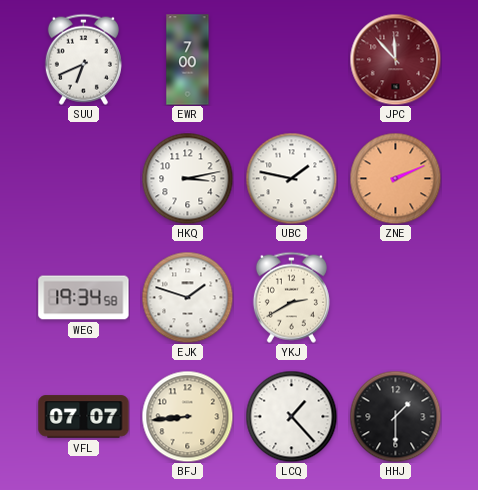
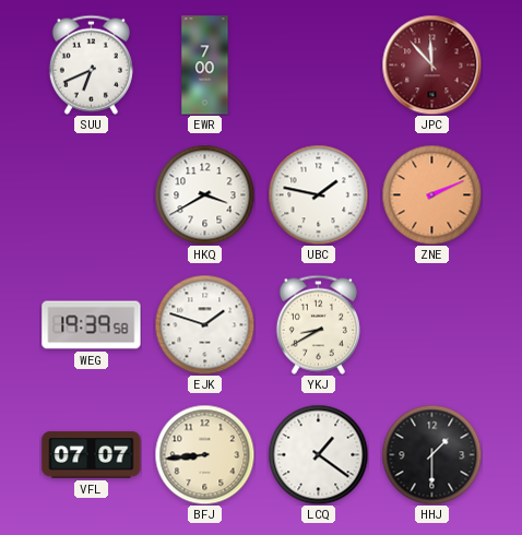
HKQ: 3:13 -> 3:40
WEG: 19:34 -> 19:39
YKJ: 2:40 -> 8:40
LCQ: 1:23 -> 1:21
